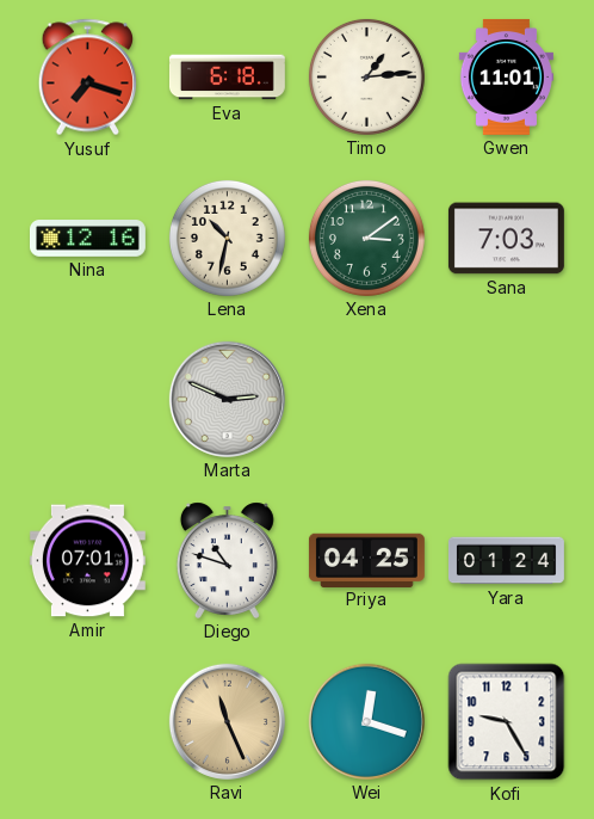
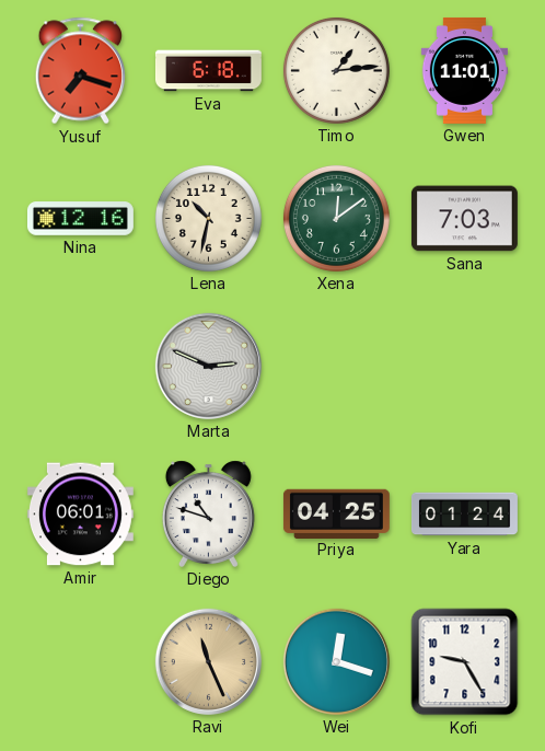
Xena: 3:09 -> 12:09
Amir: 07:01 -> 06:01
